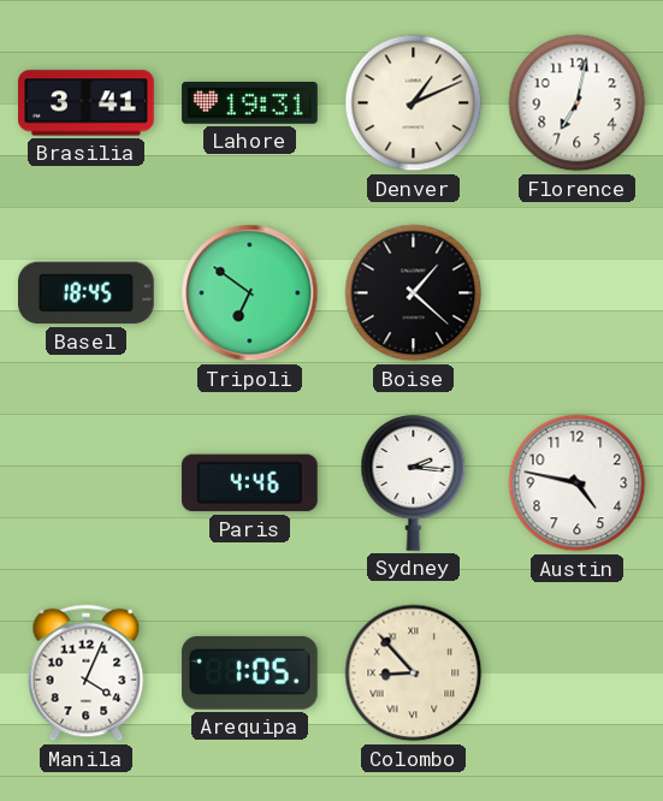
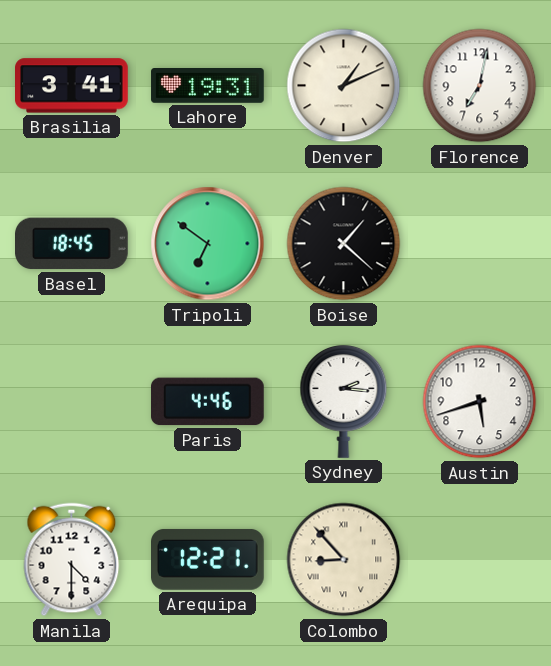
Austin: 4:47 -> 5:42
Manila: 4:04 -> 4:30
Arequipa: 1:05 -> 12:21
